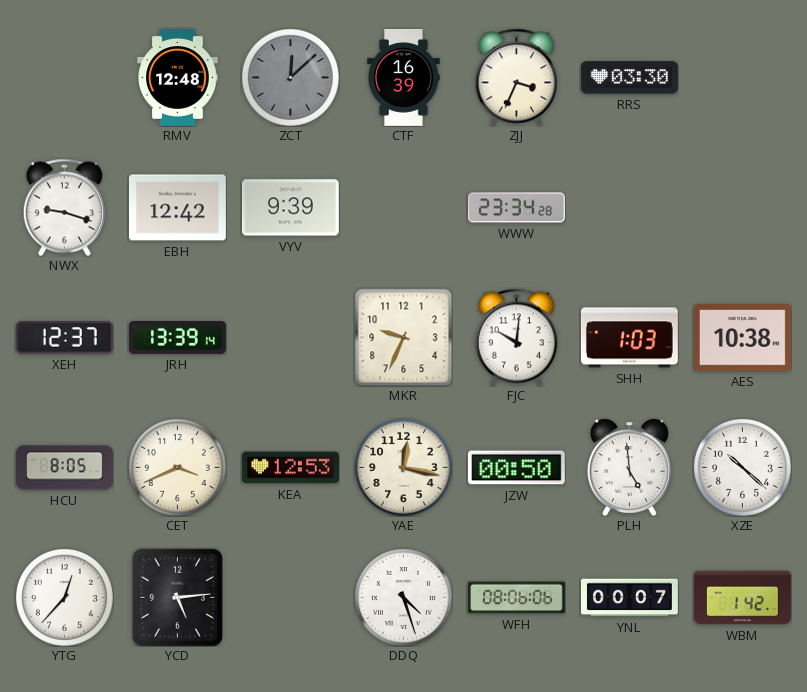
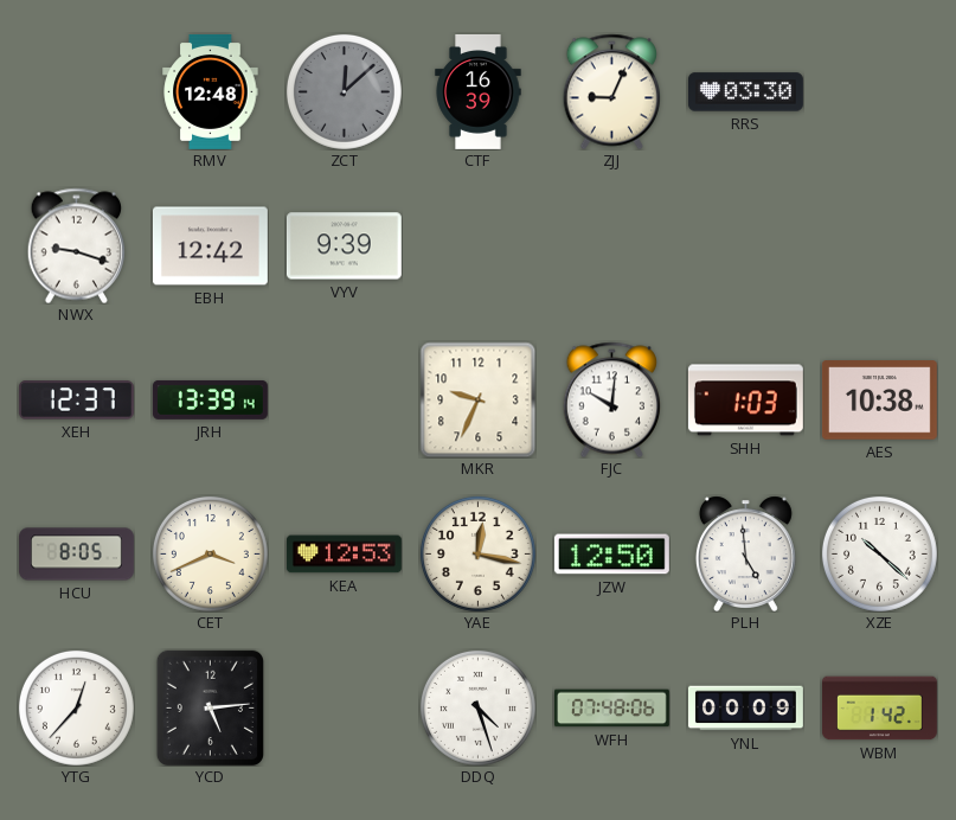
ZJJ: 3:34 -> 9:04
WWW: 23:34 -> none
JZW: 00:50 -> 12:50
WFH: 08:06 -> 07:48
YNL: 00:07 -> 00:09
